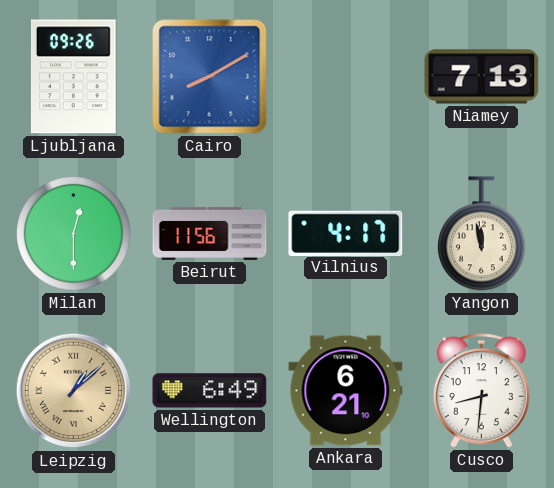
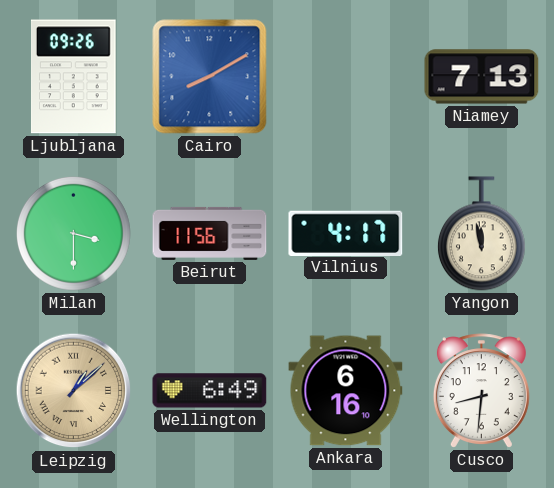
Milan: 12:30 -> 3:30
Ankara: 6:21 -> 6:16
